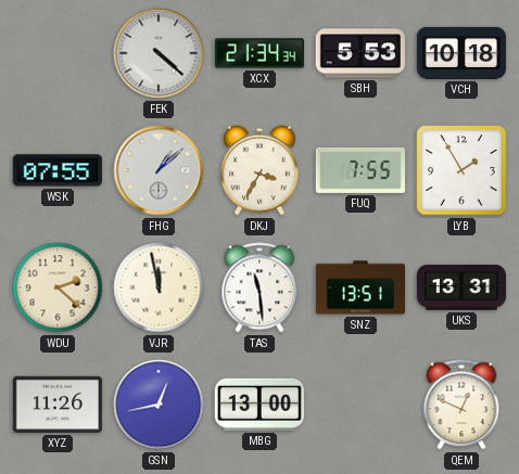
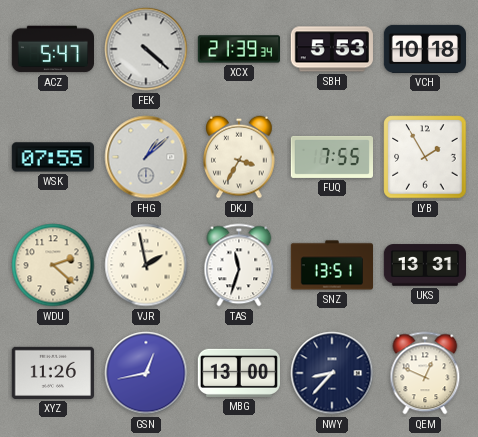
ACZ: none -> 5:47
XCX: 21:34 -> 21:39
VJR: 11:58 -> 1:58
TAS: 11:29 -> 11:33
NWY: none -> 8:37
